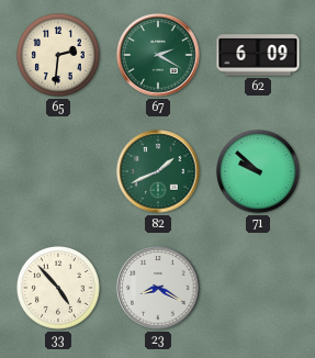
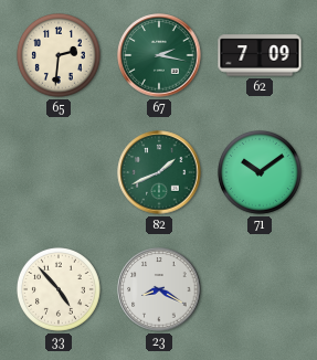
67: 2:20 -> 2:17
62: 6:09 -> 7:09
71: 9:52 -> 10:09
